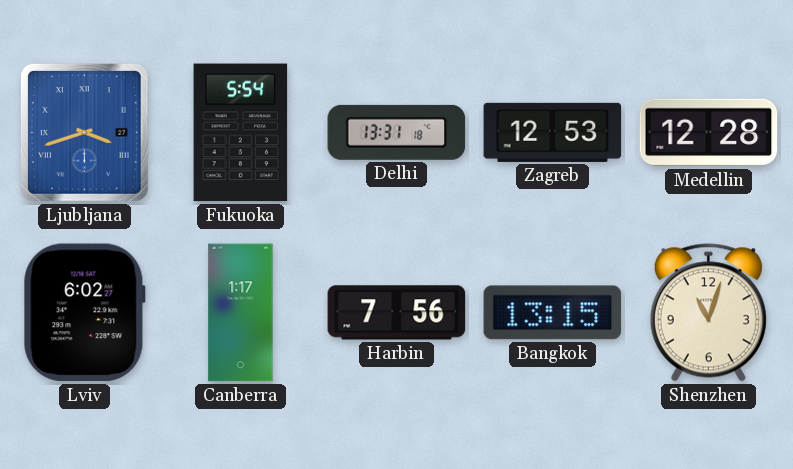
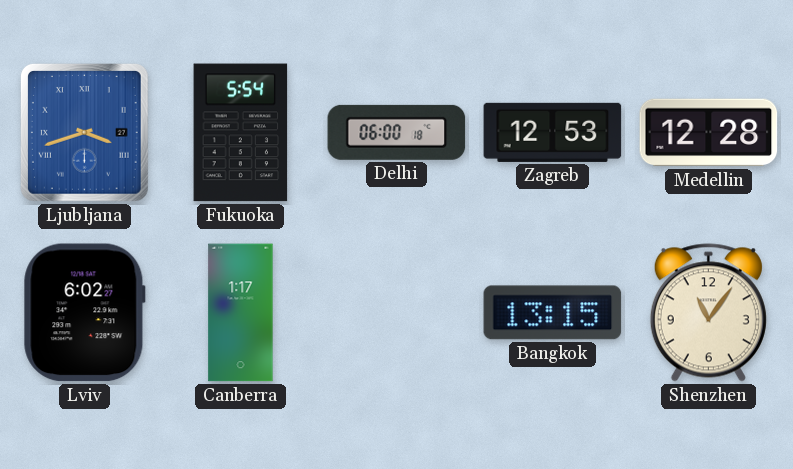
Delhi: 13:31 -> 06:00
Harbin: 7:56 -> none
Shenzhen: 11:03 -> 11:06
